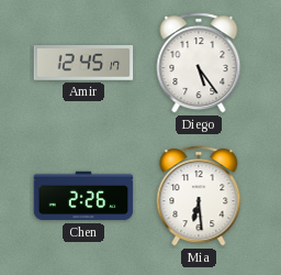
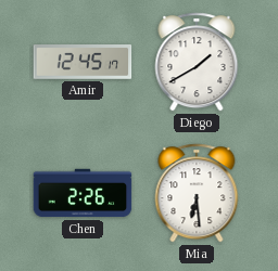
Diego: 5:24 -> 1:40
